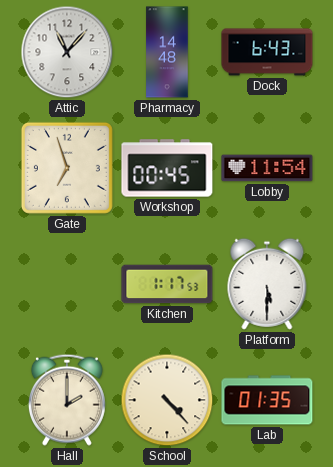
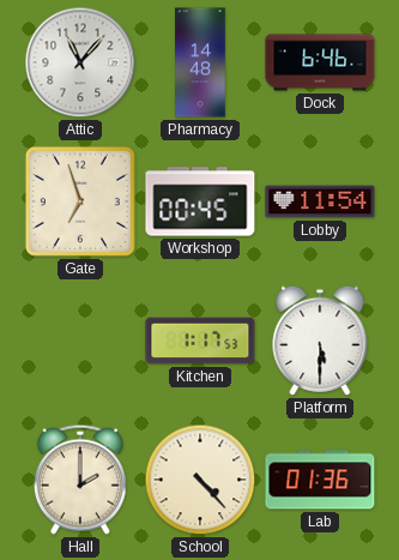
Dock: 6:43 -> 6:46
Lab: 01:35 -> 01:36
